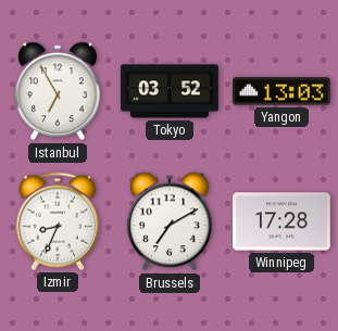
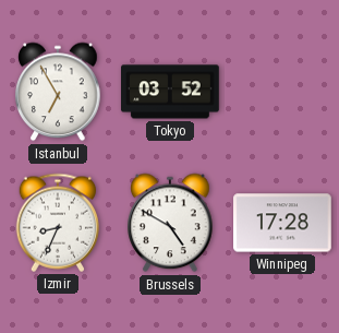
Yangon: 13:03 -> none
Brussels: 7:10 -> 4:50
